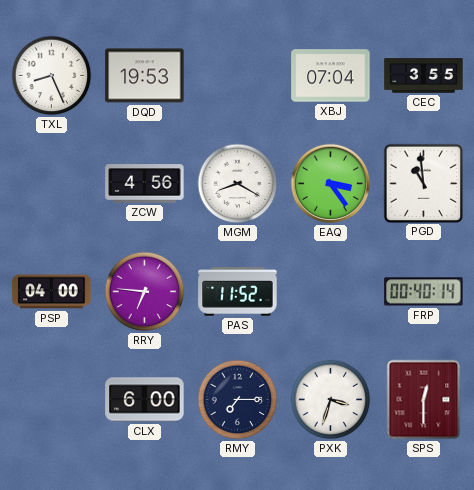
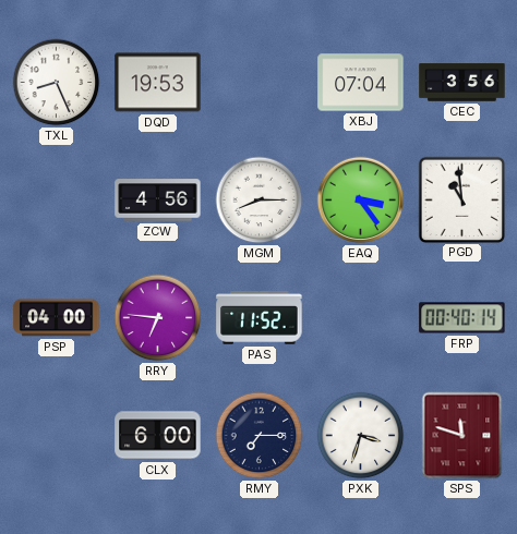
CEC: 3:55 -> 3:56
MGM: 8:20 -> 8:15
SPS: 12:30 -> 11:48
